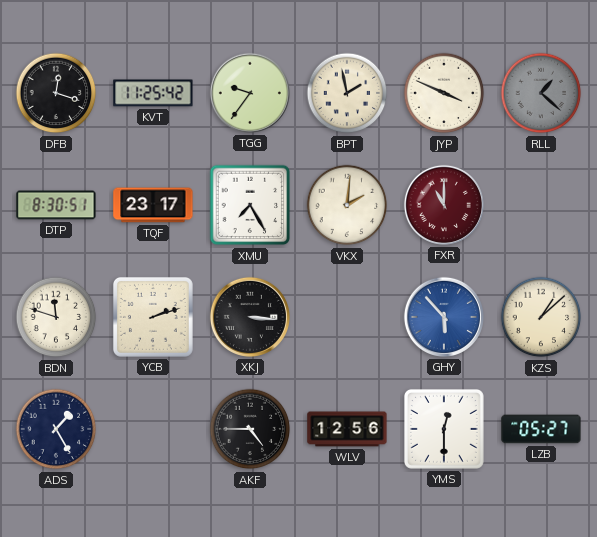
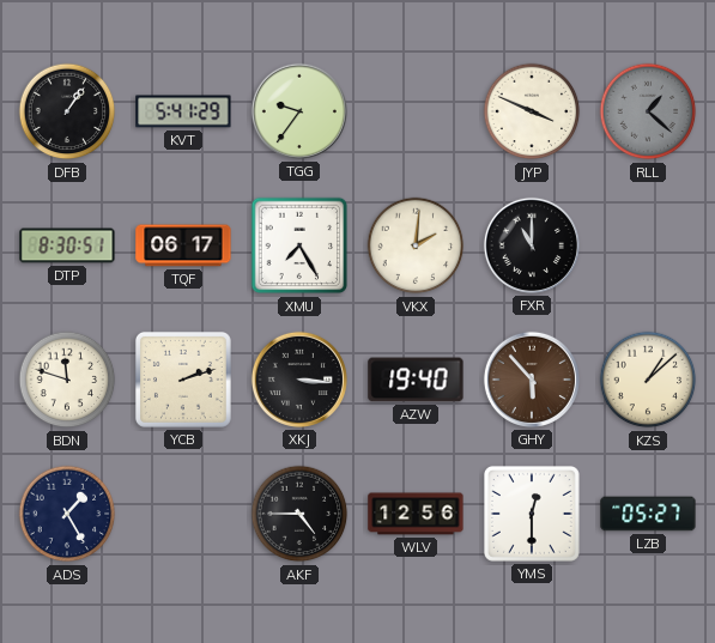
DFB: 12:18 -> 1:06
KVT: 11:25 -> 5:41
BPT: 1:58 -> none
TQF: 23:17 -> 06:17
FXR dial: burgundy -> black
AZW: none -> 19:40
GHY dial: blue -> brown
